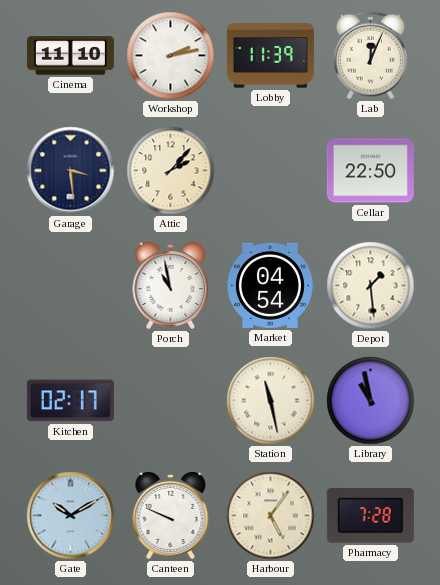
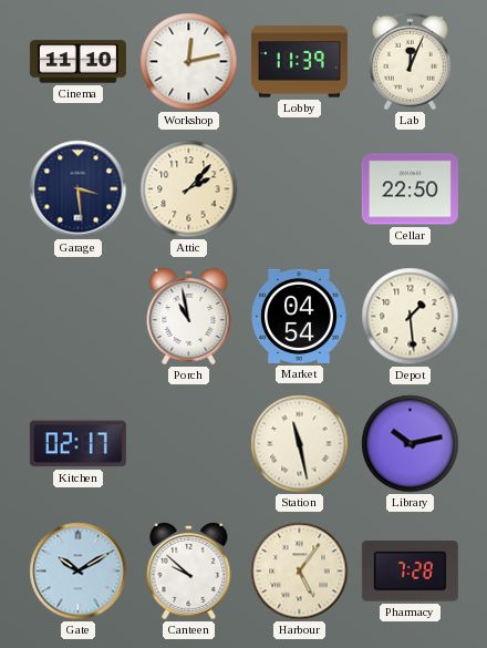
Workshop: 2:13 -> 12:13
Library: 10:58 -> 10:13
Canteen: 9:49 -> 9:52
